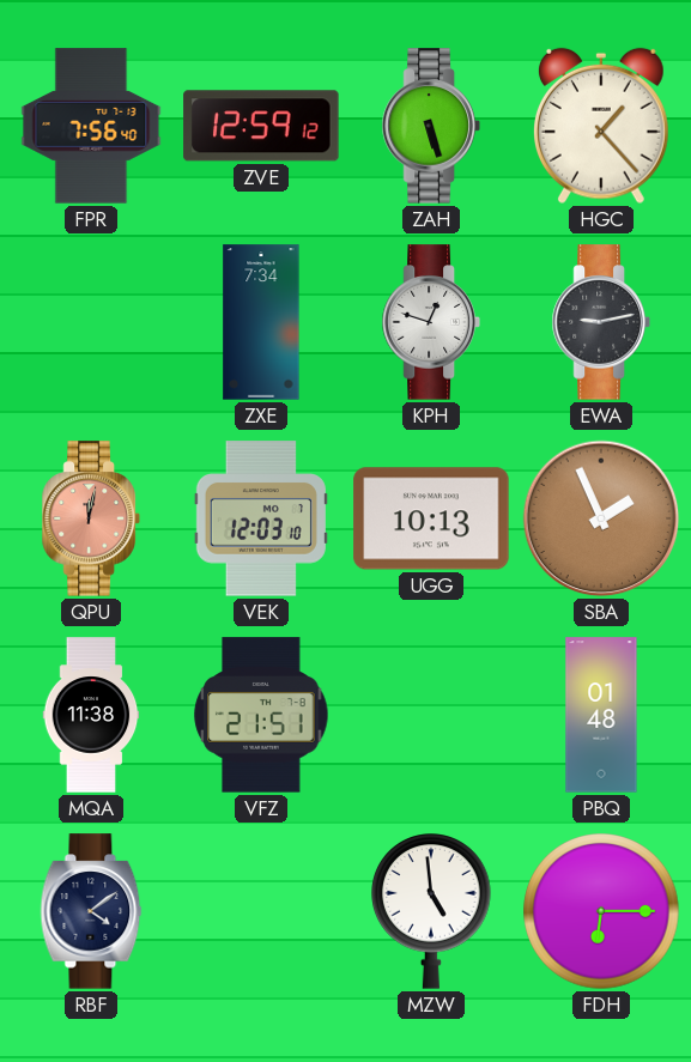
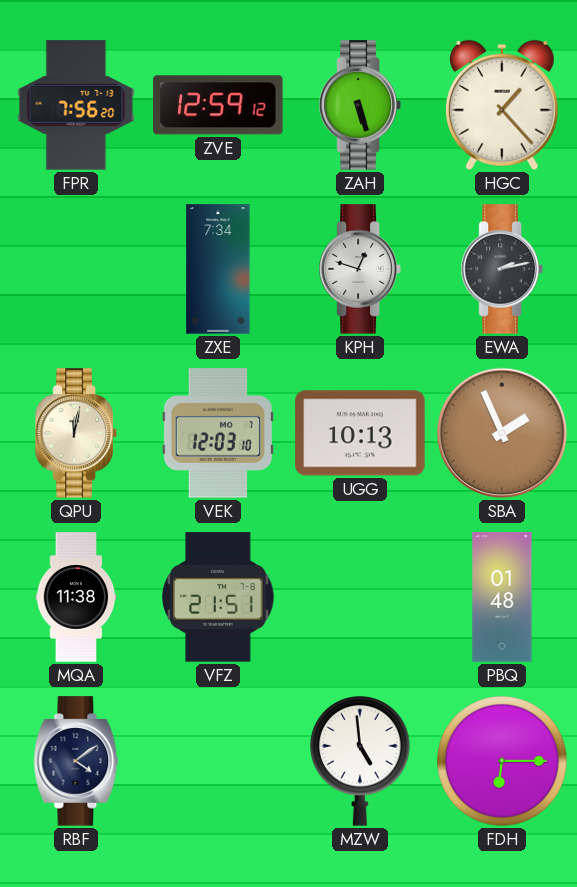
FPR: 7:56:40 -> 7:56:20
EWA: 9:13 -> 2:13
QPU dial: salmon -> cream
